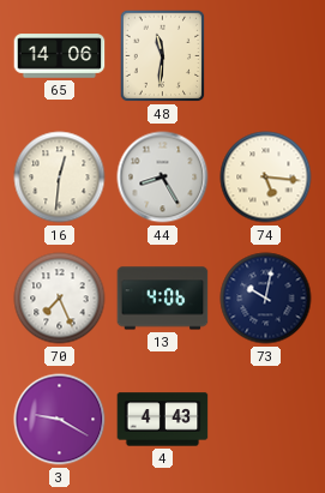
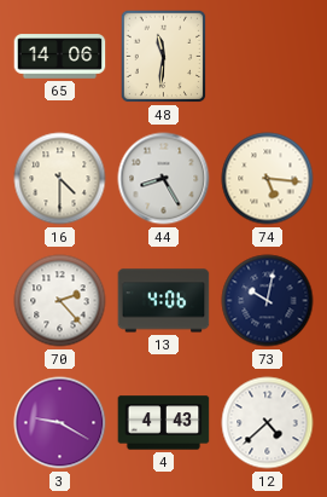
16: 12:31 -> 4:30
70: 7:26 -> 2:23
12: none -> 4:38
